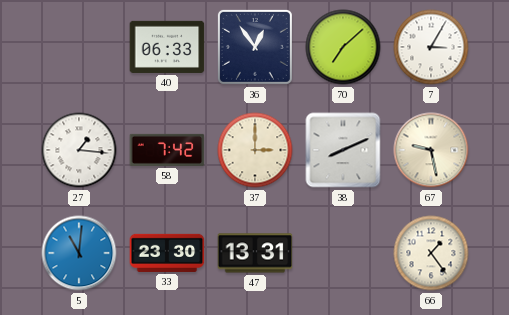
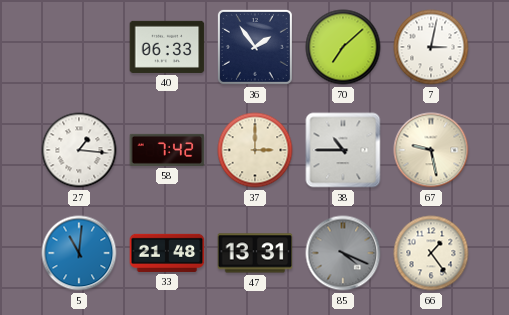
36: 12:54 -> 1:54
7: 3:05 -> 3:02
38: 8:11 -> 10:45
33: 23:30 -> 21:48
85: none -> 4:19
